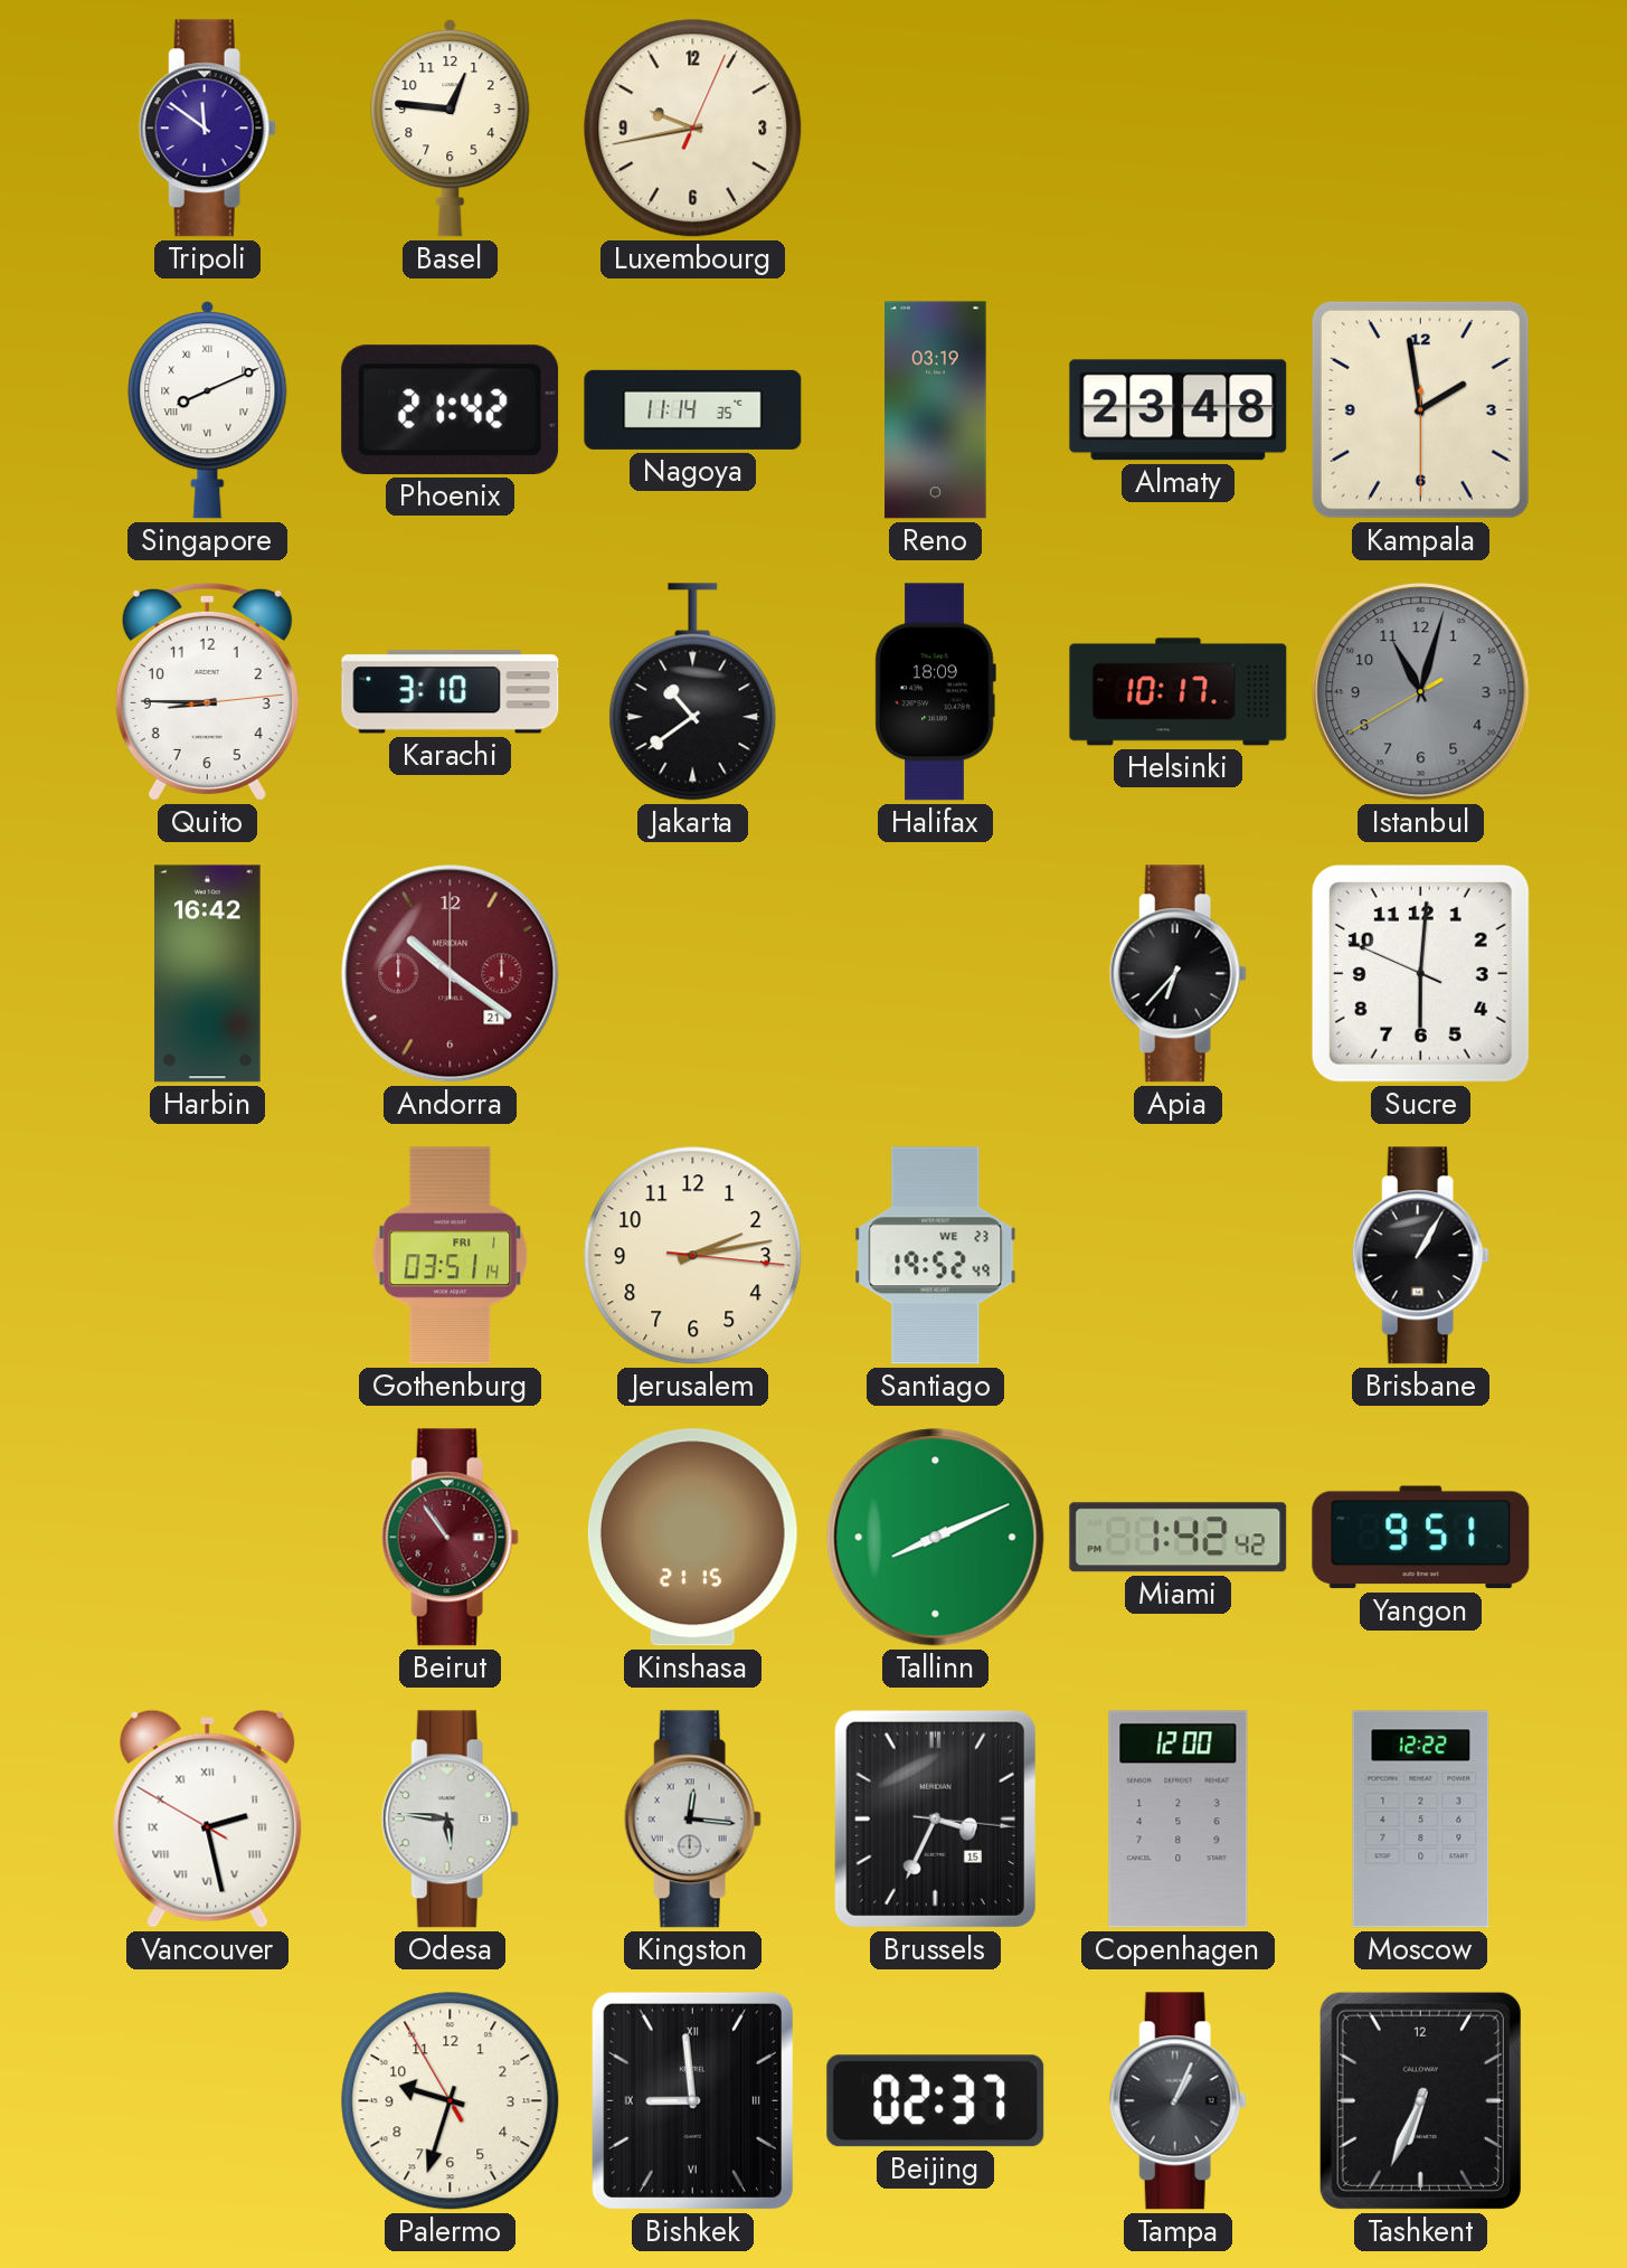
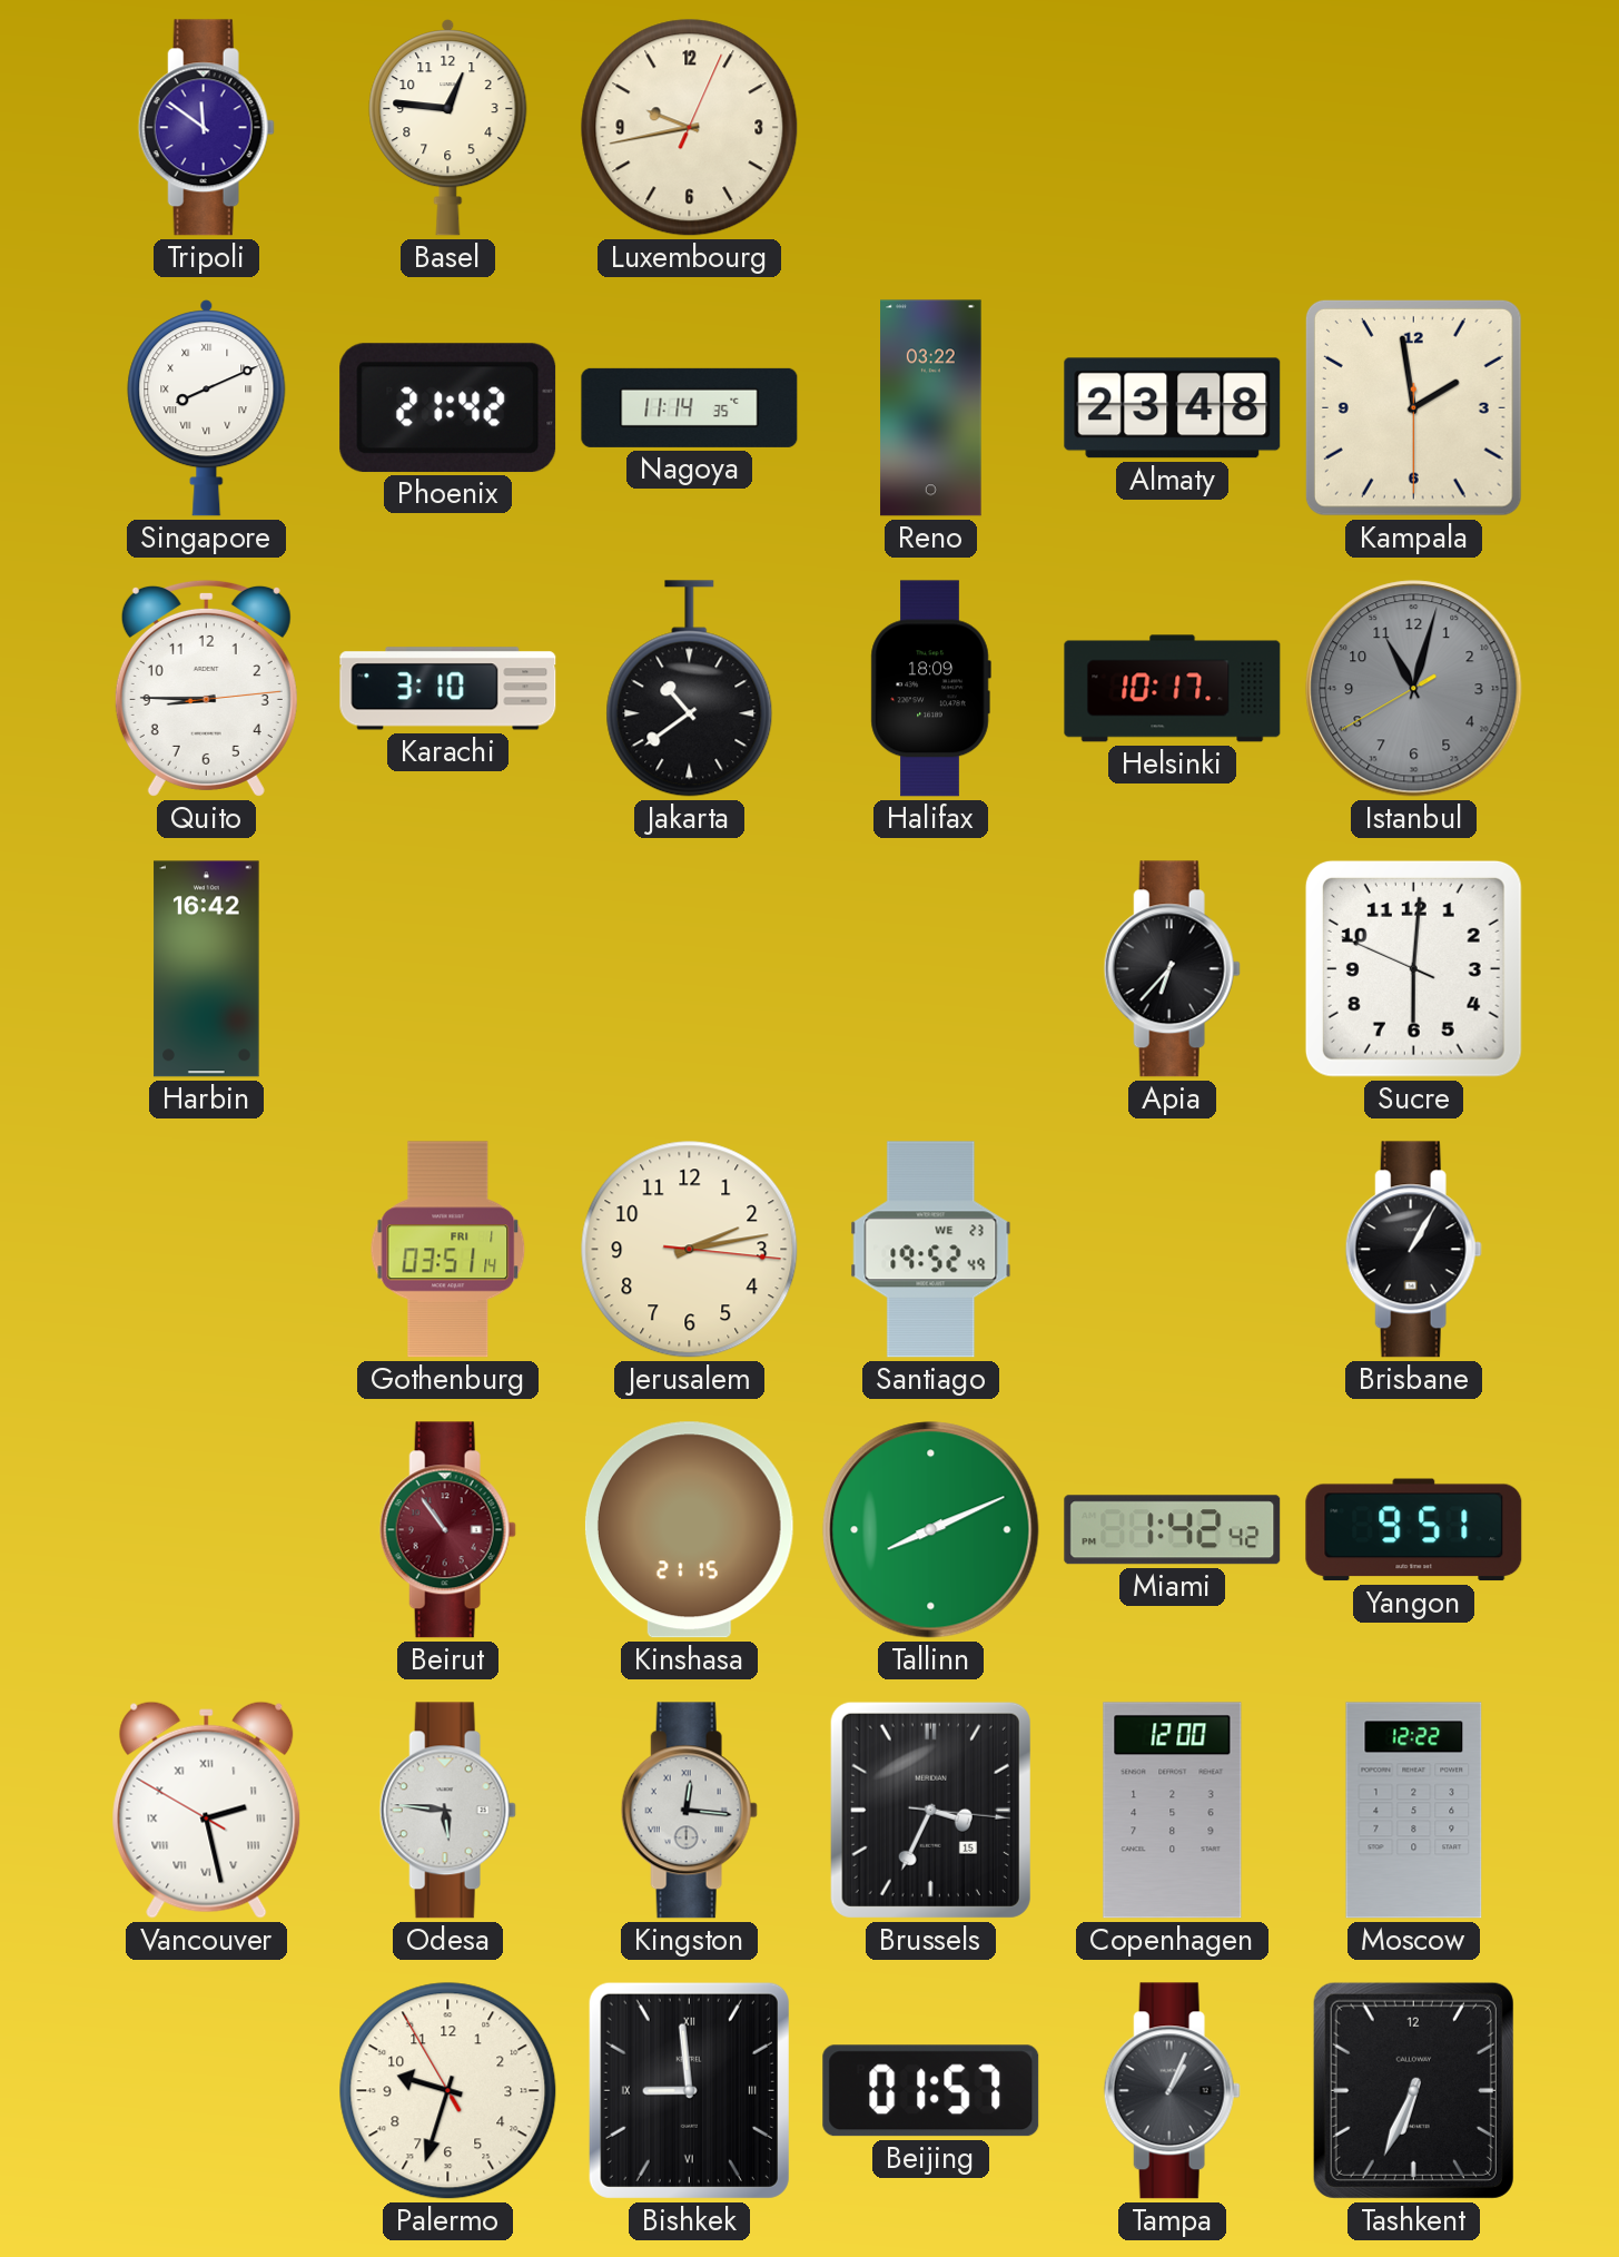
Reno: 03:19 -> 03:22
Andorra: 10:21 -> none
Beijing: 02:37 -> 01:57
